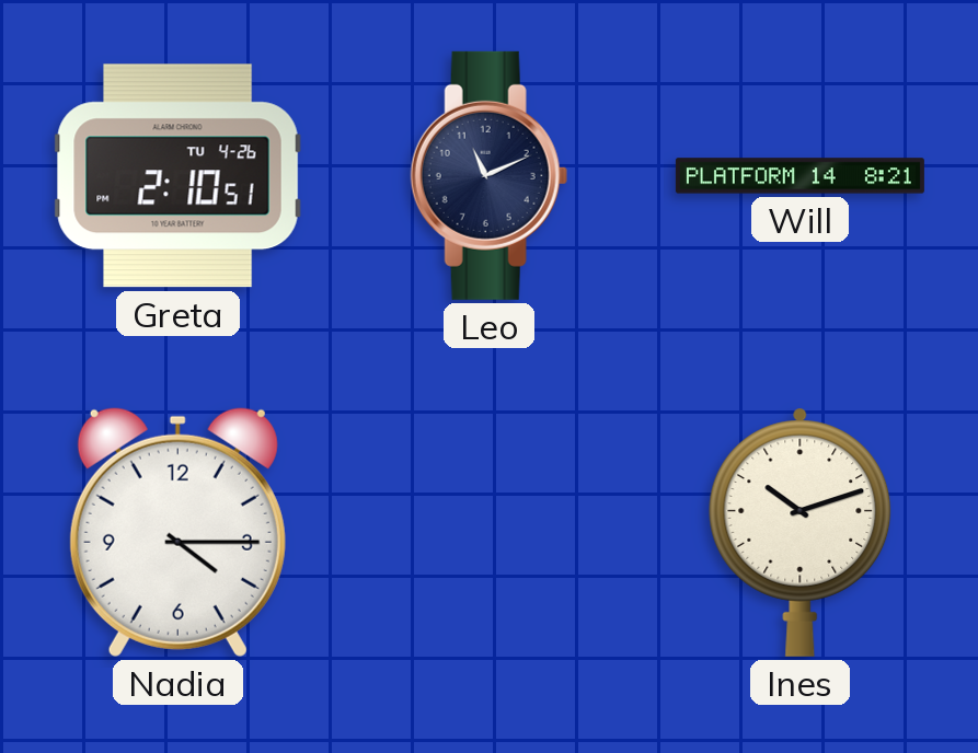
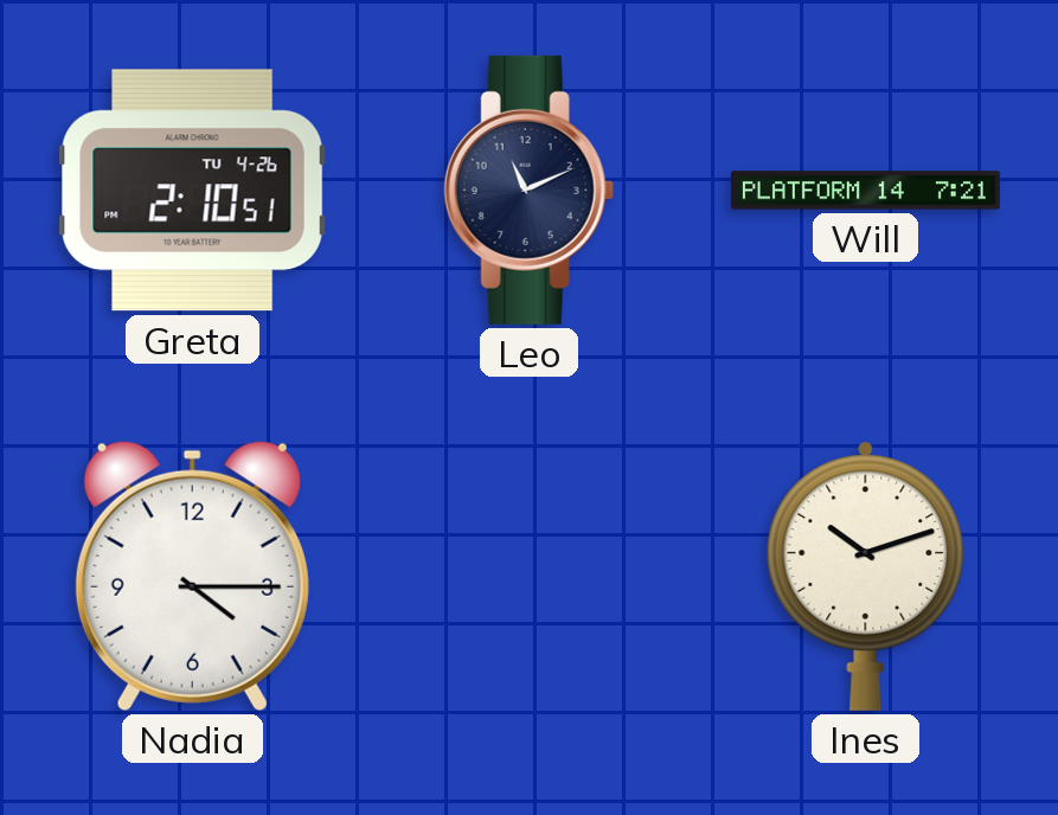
Will: 8:21 -> 7:21
